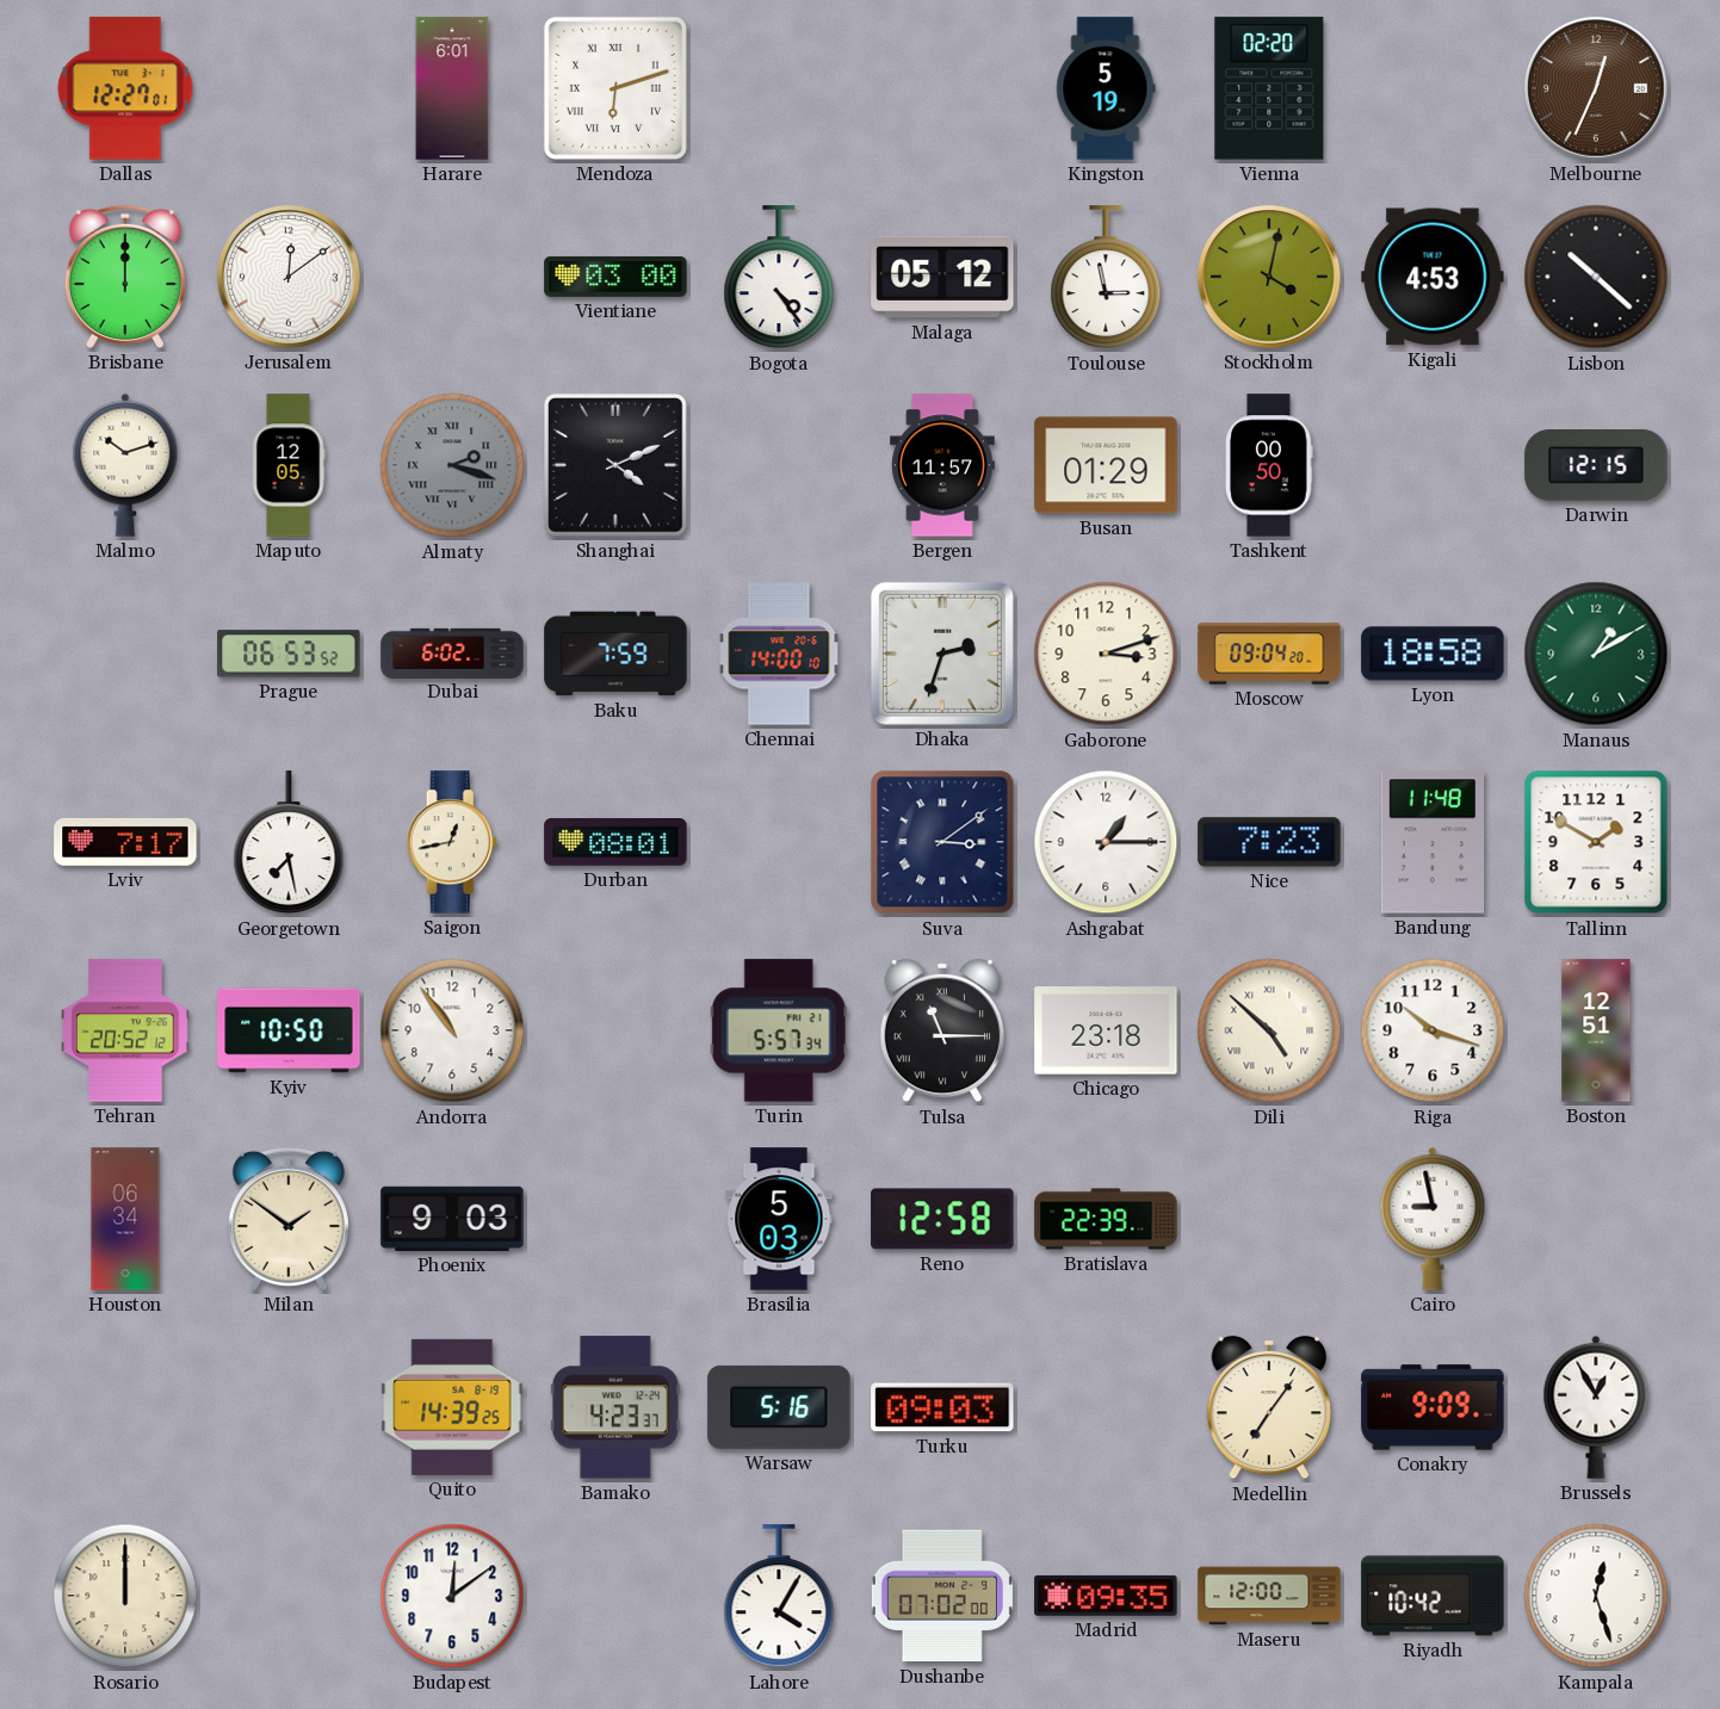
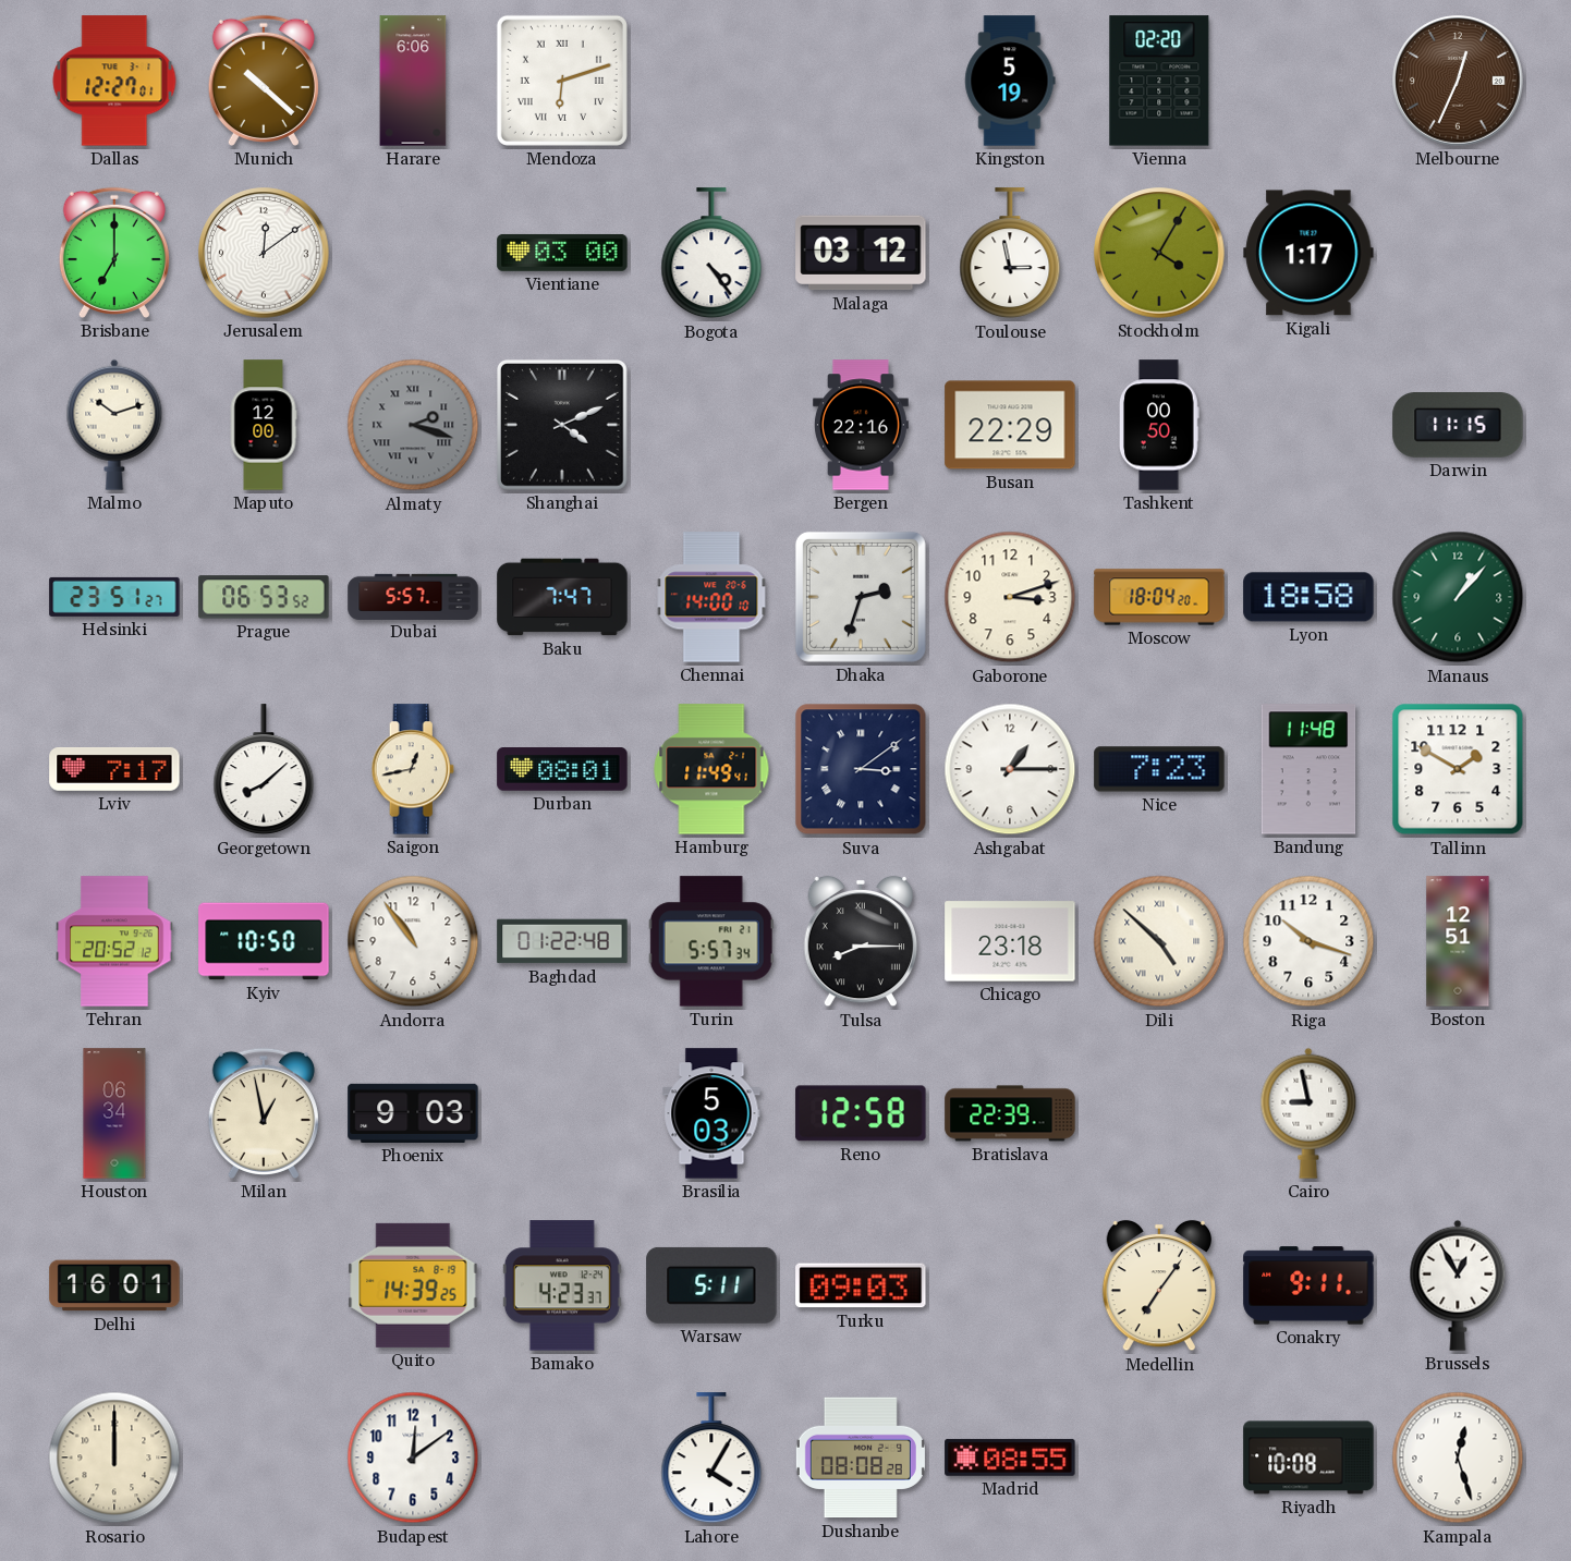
Munich: none -> 10:22
Harare: 6:01 -> 6:06
Brisbane: 12:00 -> 7:00
Malaga: 05:12 -> 03:12
Stockholm: 4:02 -> 4:05
Kigali: 4:53 -> 1:17
Lisbon: 10:22 -> none
Maputo: 12:05 -> 12:00
Bergen: 11:57 -> 22:16
Busan: 01:29 -> 22:29
Darwin: 12:15 -> 11:15
Helsinki: none -> 23:51
Dubai: 6:02 -> 5:57
Baku: 7:59 -> 7:47
Moscow: 09:04 -> 18:04
Manaus: 1:10 -> 1:07
Georgetown: 7:28 -> 8:08
Hamburg: none -> 11:49
Baghdad: none -> 01:22
Tulsa: 11:15 -> 8:15
Milan: 1:51 -> 12:58
Delhi: none -> 16:01
Warsaw: 5:16 -> 5:11
Conakry: 9:09 -> 9:11
Dushanbe: 07:02 -> 08:08
Madrid: 09:35 -> 08:55
Maseru: 12:00 -> none
Riyadh: 10:42 -> 10:08
